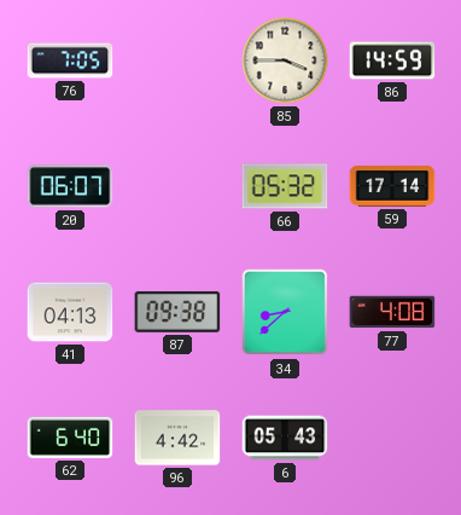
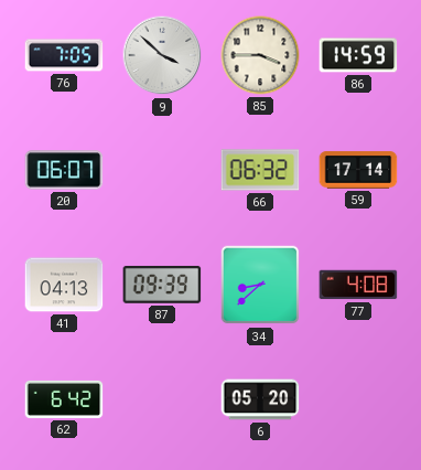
9: none -> 3:52
66: 05:32 -> 06:32
87: 09:38 -> 09:39
62: 6:40 -> 6:42
96: 4:42 -> none
6: 05:43 -> 05:20
